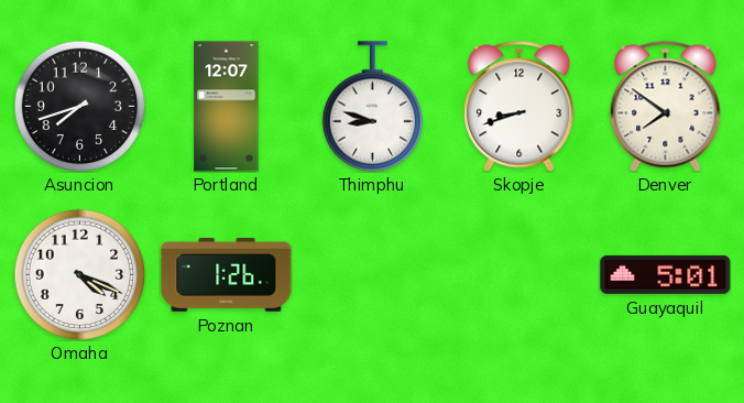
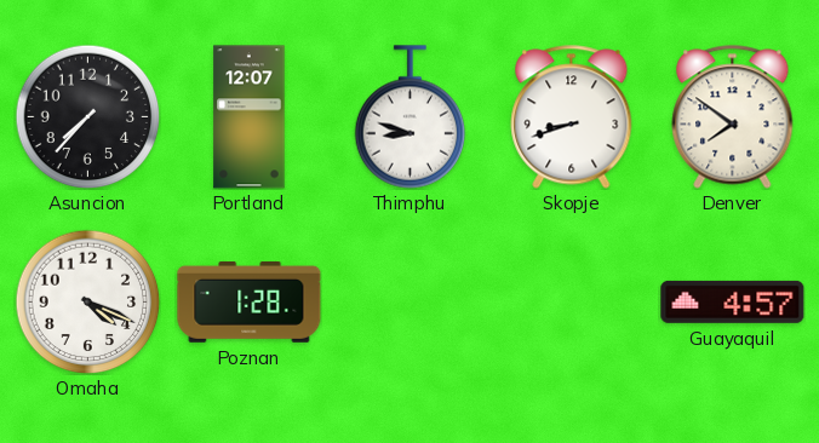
Asuncion: 7:42 -> 7:37
Poznan: 1:26 -> 1:28
Guayaquil: 5:01 -> 4:57
